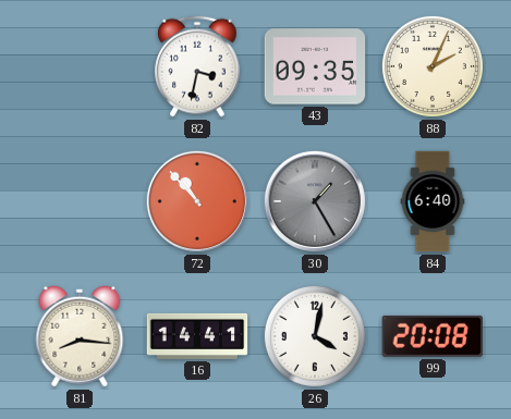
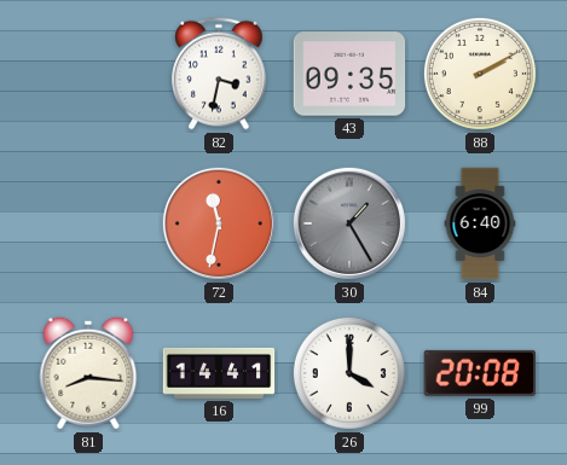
88: 2:04 -> 2:10
72: 10:53 -> 11:32
26: 4:02 -> 4:00
